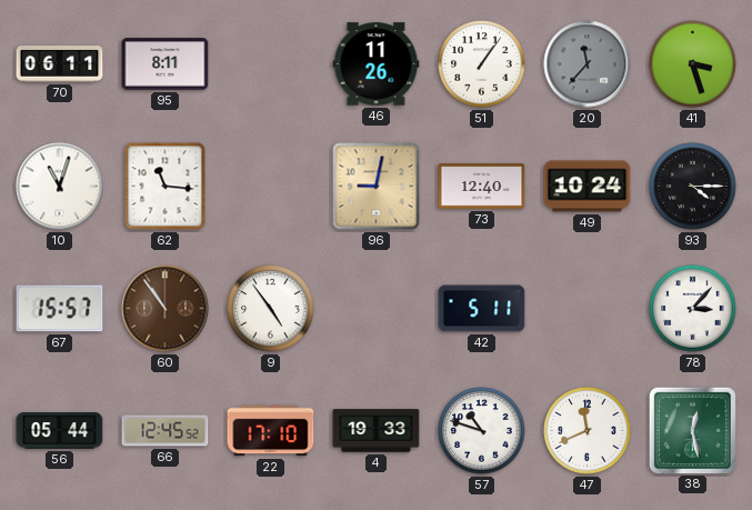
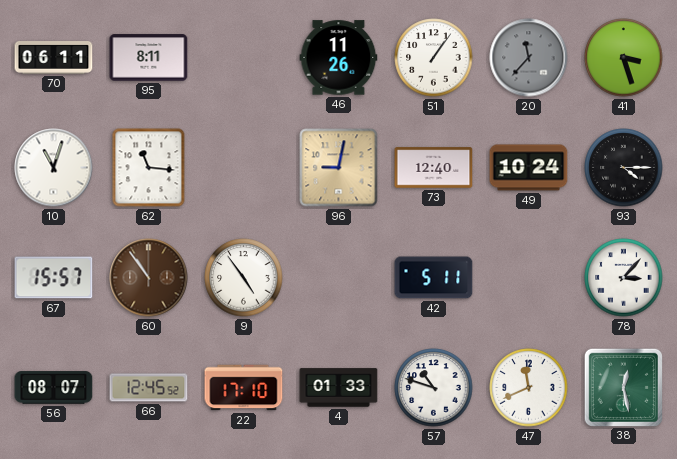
56: 05:44 -> 08:07
4: 19:33 -> 01:33
